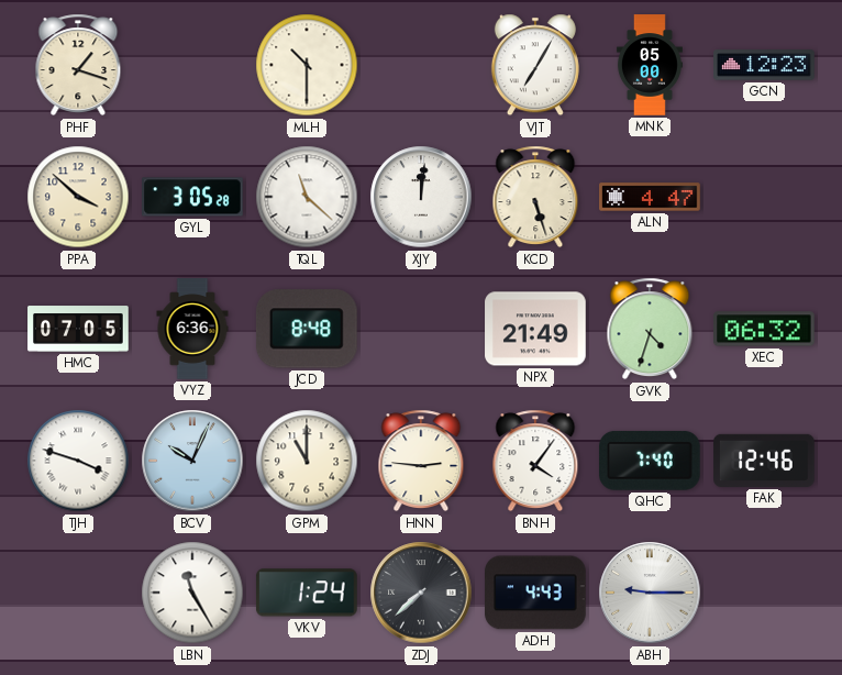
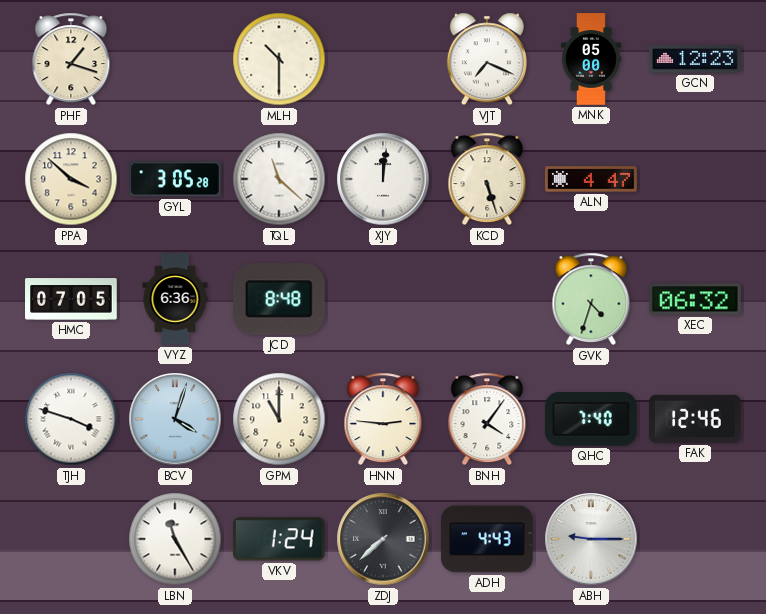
VJT: 7:05 -> 7:19
NPX: 21:49 -> none
BCV: 10:04 -> 4:03
